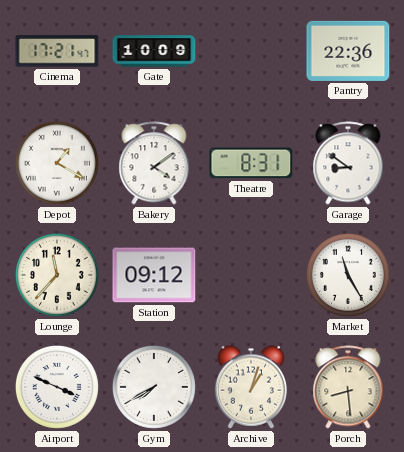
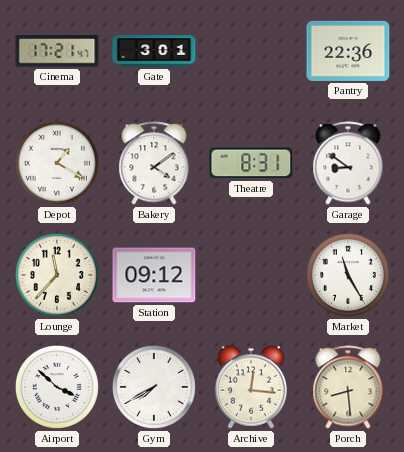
Gate: 10:09 -> 3:01
Airport: 3:49 -> 3:52
Archive: 1:03 -> 12:16
